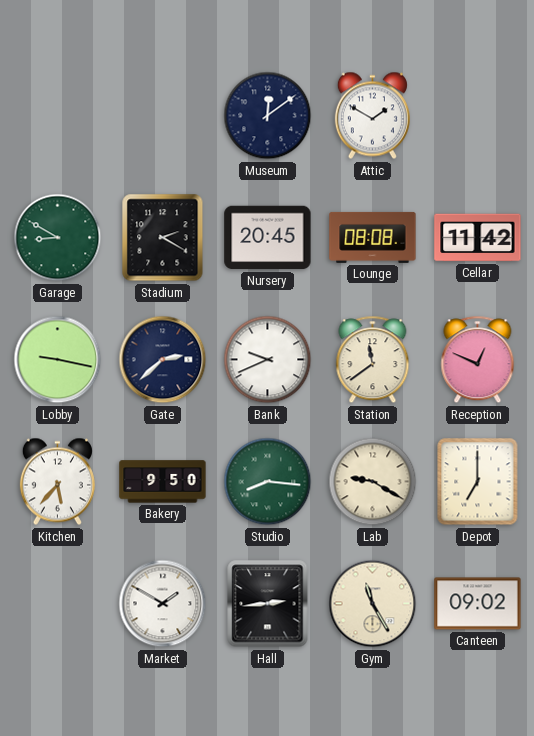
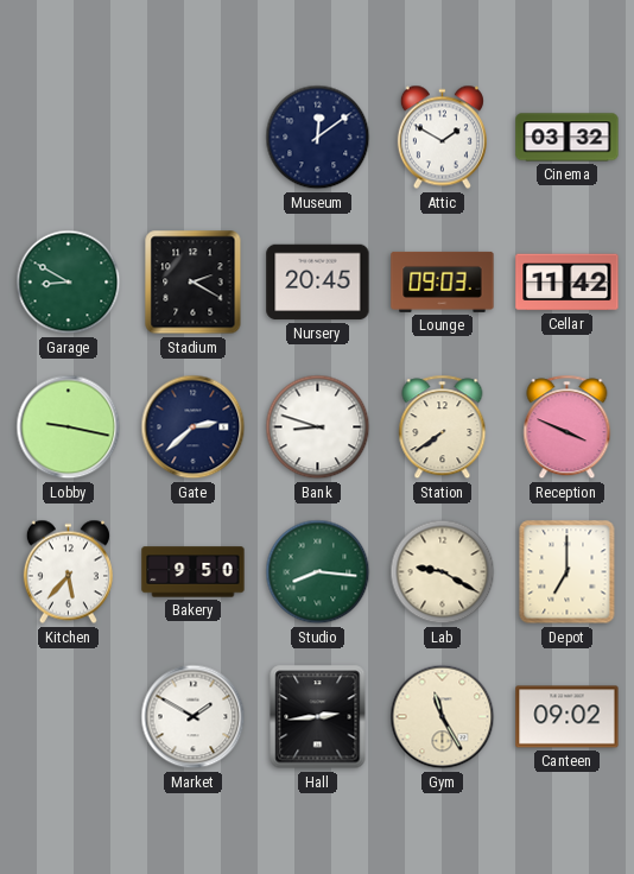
Cinema: none -> 03:32
Lounge: 08:08 -> 09:03
Bank: 9:41 -> 8:48
Station: 11:39 -> 7:39
Reception: 12:49 -> 3:49
